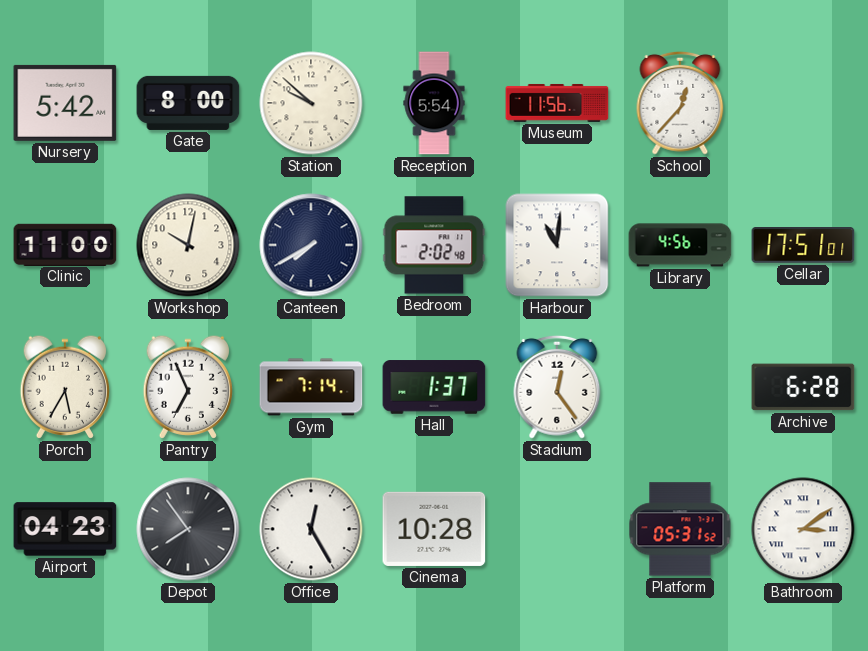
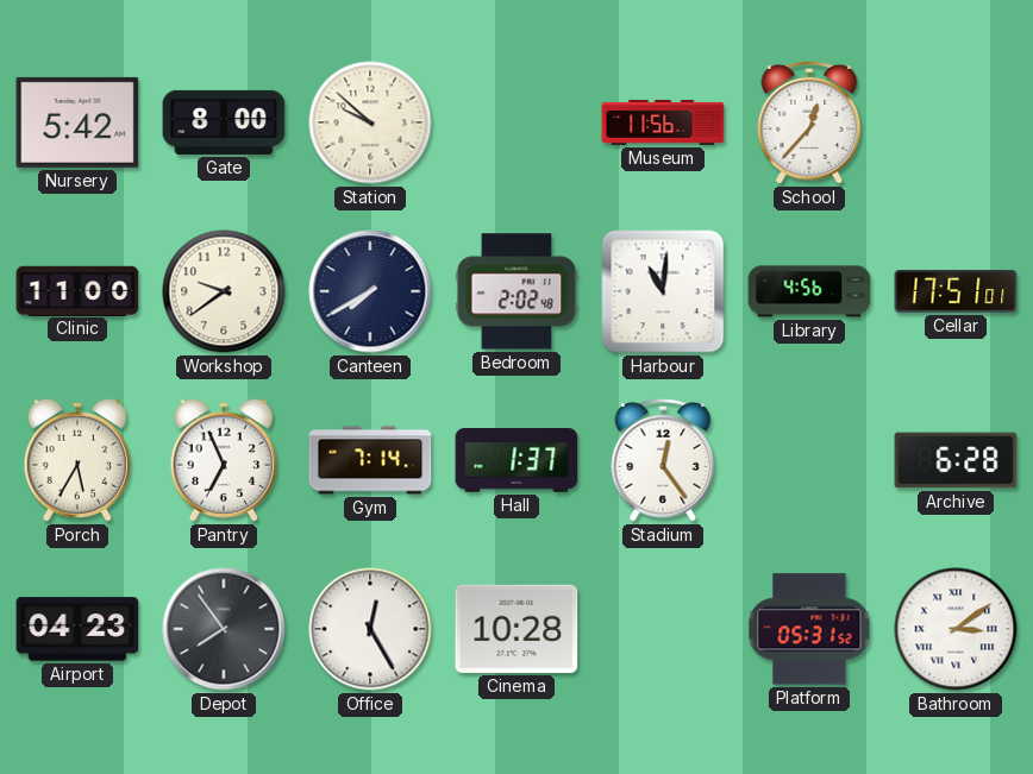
Reception: 5:54 -> none
Workshop: 10:02 -> 9:39
